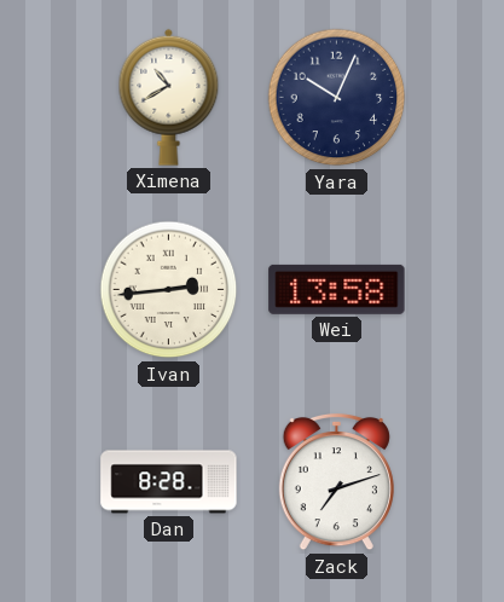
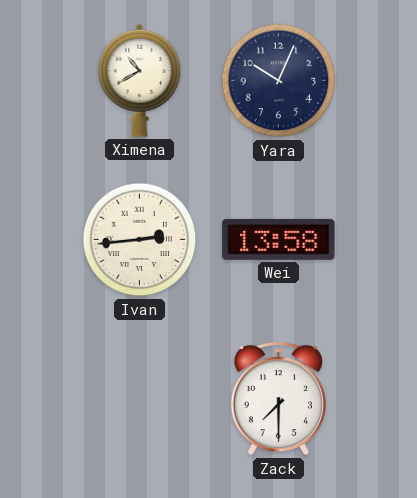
Dan: 8:28 -> none
Zack: 7:12 -> 7:30
